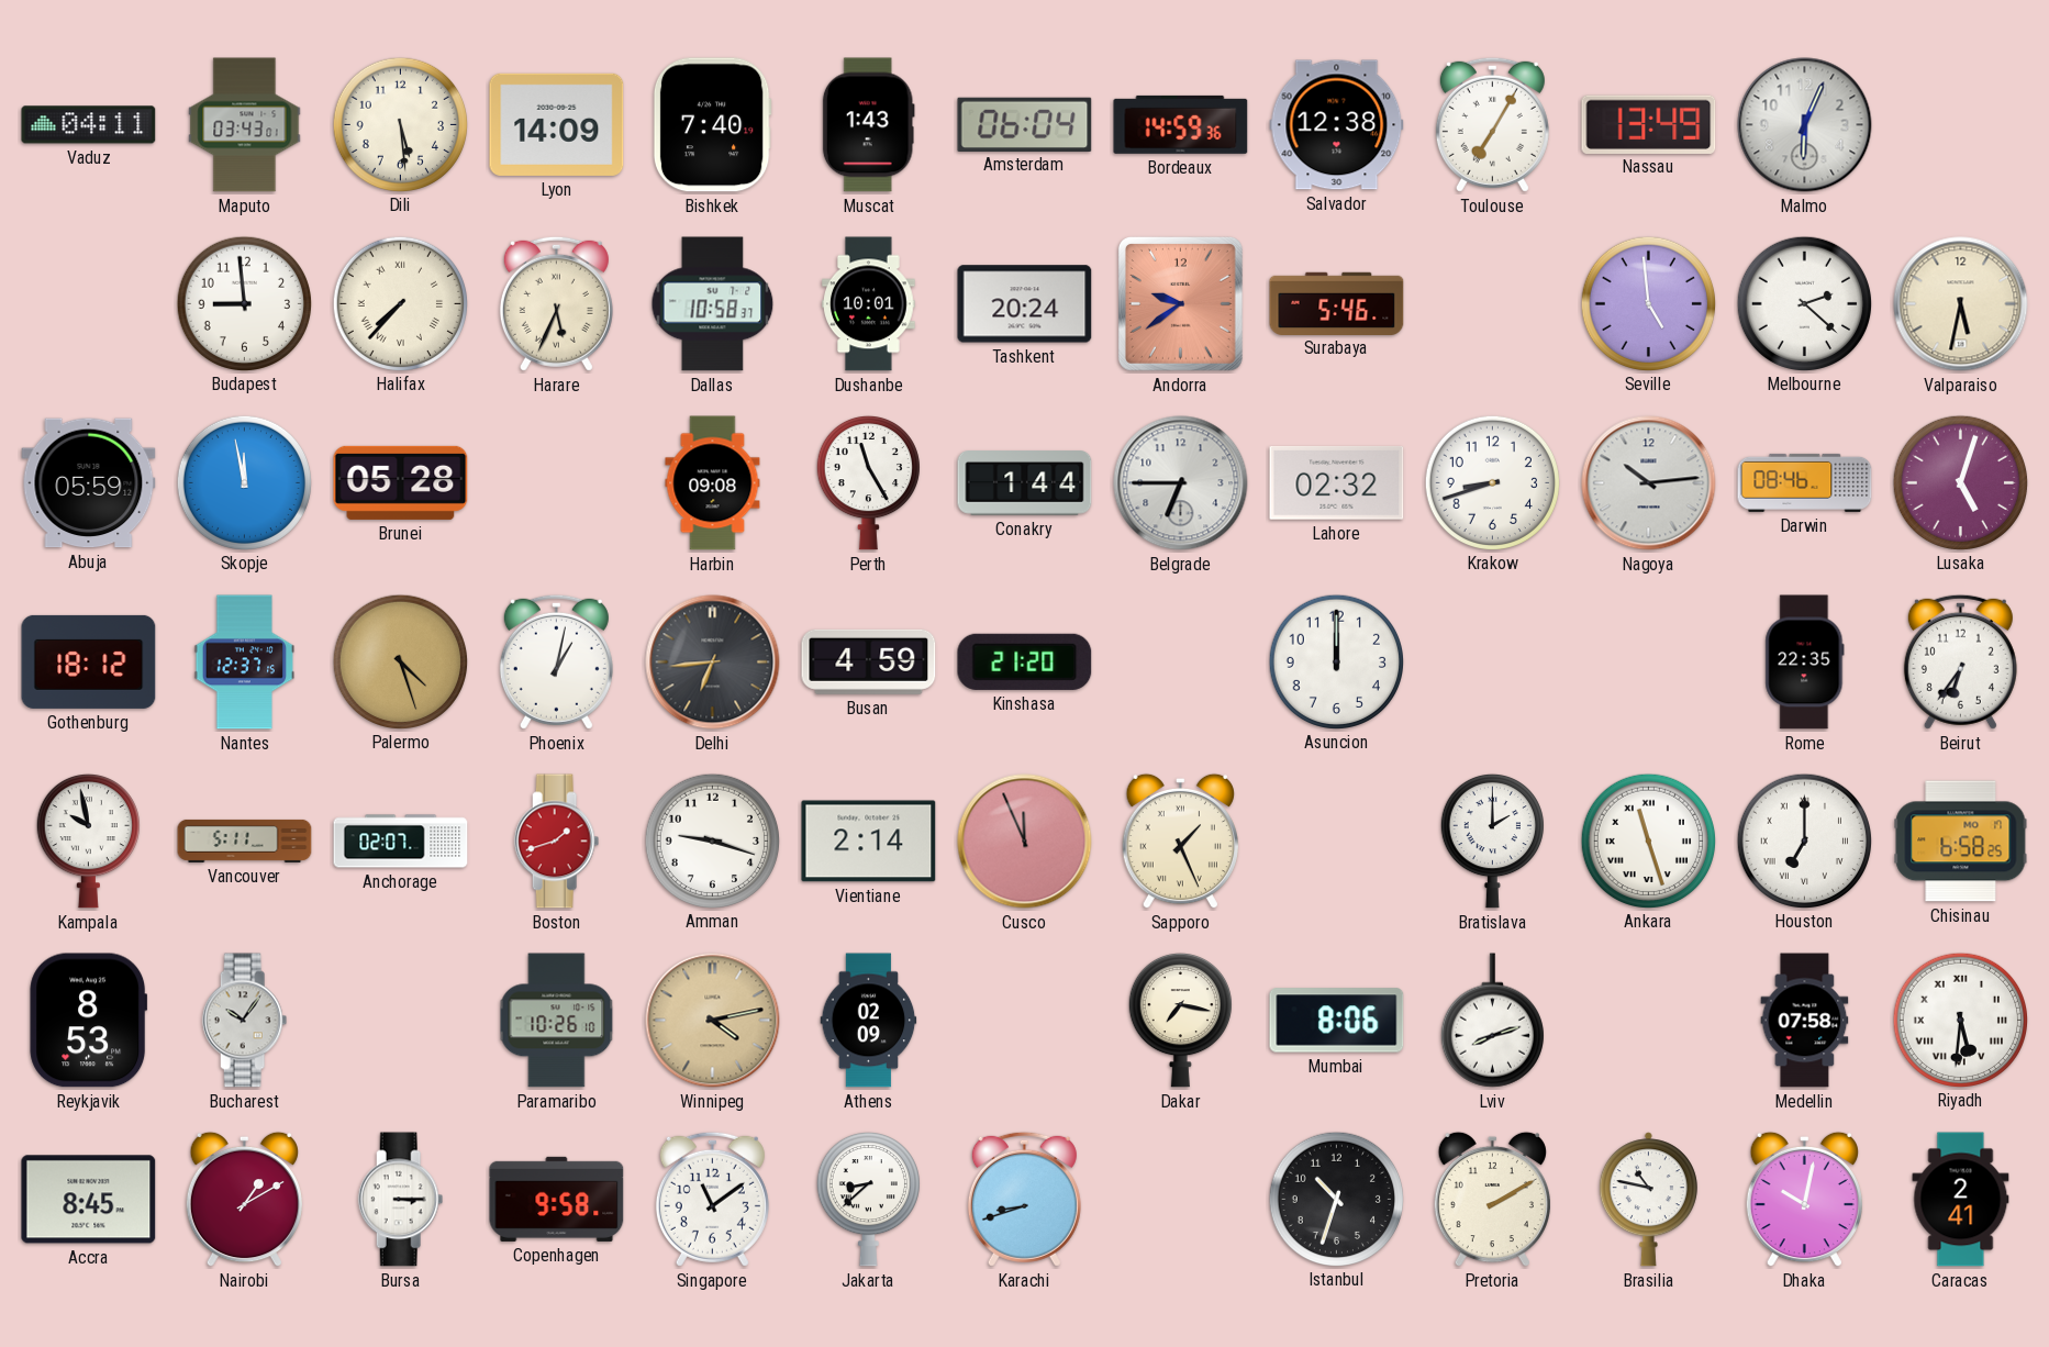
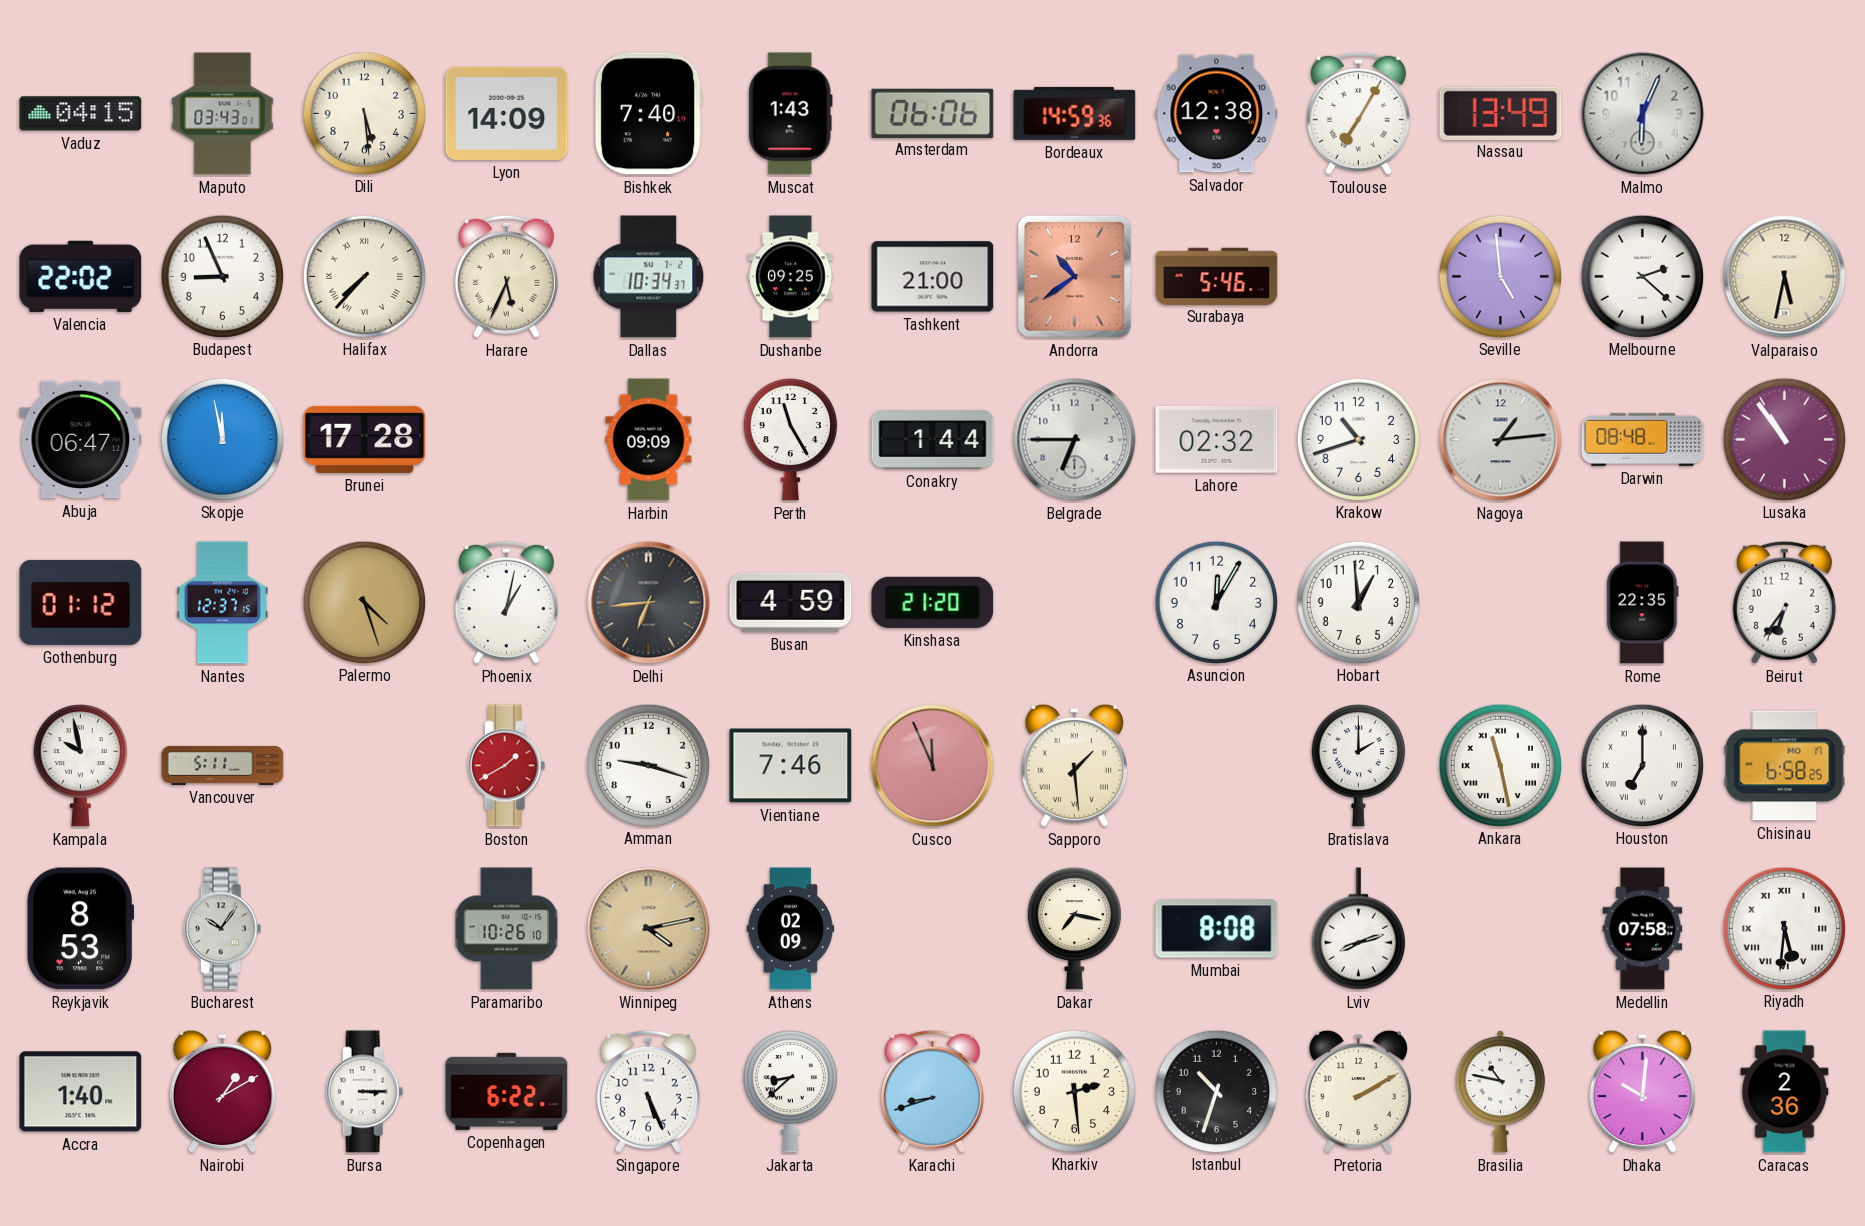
Vaduz: 04:11 -> 04:15
Amsterdam: 06:04 -> 06:06
Valencia: none -> 22:02
Budapest: 8:59 -> 8:56
Dallas: 10:58 -> 10:34
Dushanbe: 10:01 -> 09:25
Tashkent: 20:24 -> 21:00
Andorra: 9:39 -> 10:39
Abuja: 05:59 -> 06:47
Brunei: 05:28 -> 17:28
Harbin: 09:08 -> 09:09
Krakow: 8:42 -> 10:42
Nagoya: 10:14 -> 1:14
Darwin: 08:46 -> 08:48
Lusaka: 5:03 -> 10:54
Gothenburg: 18:12 -> 01:12
Asuncion: 12:00 -> 12:05
Hobart: none -> 12:59
Anchorage: 02:07 -> none
Boston: 1:42 -> 1:40
Vientiane: 2:14 -> 7:46
Sapporo: 1:26 -> 1:29
Ankara: 11:27 -> 11:28
Mumbai: 8:06 -> 8:08
Accra: 8:45 -> 1:40
Copenhagen: 9:58 -> 6:22
Singapore: 11:09 -> 5:26
Kharkiv: none -> 2:29
Dhaka: 10:02 -> 10:01
Caracas: 2:41 -> 2:36
